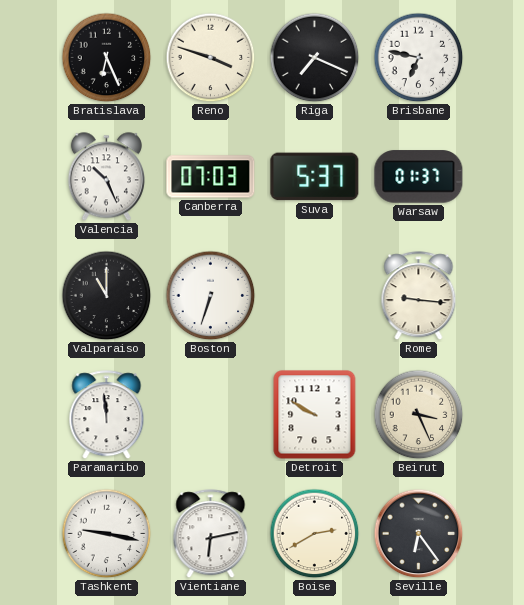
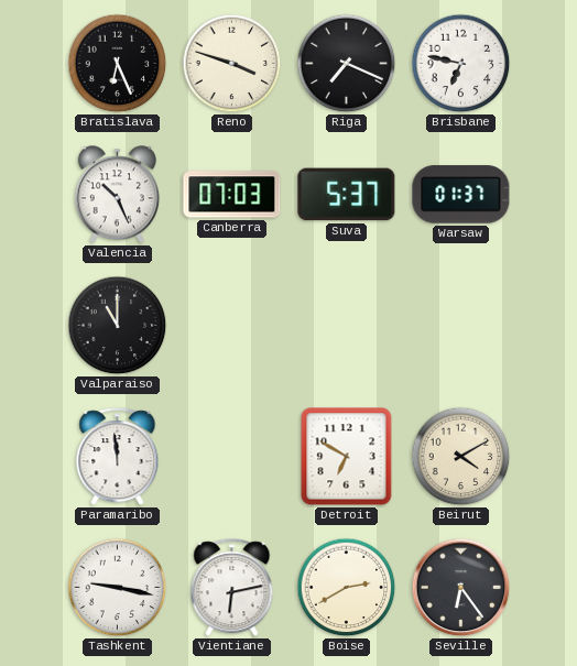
Boston: 6:33 -> none
Rome: 9:16 -> none
Detroit: 9:50 -> 6:50
Beirut: 3:26 -> 4:10
